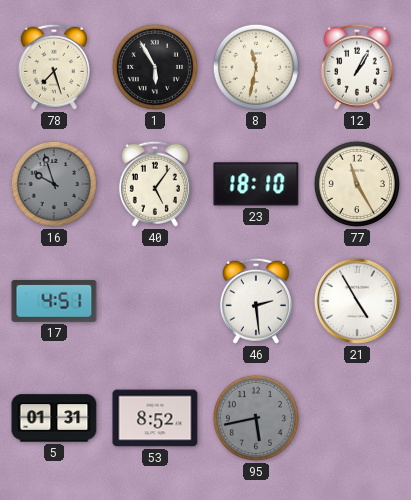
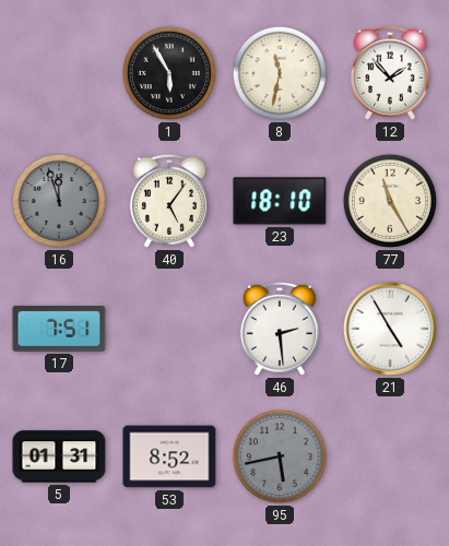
78: 7:27 -> none
12: 1:05 -> 1:53
16: 9:57 -> 11:57
17: 4:51 -> 7:51
